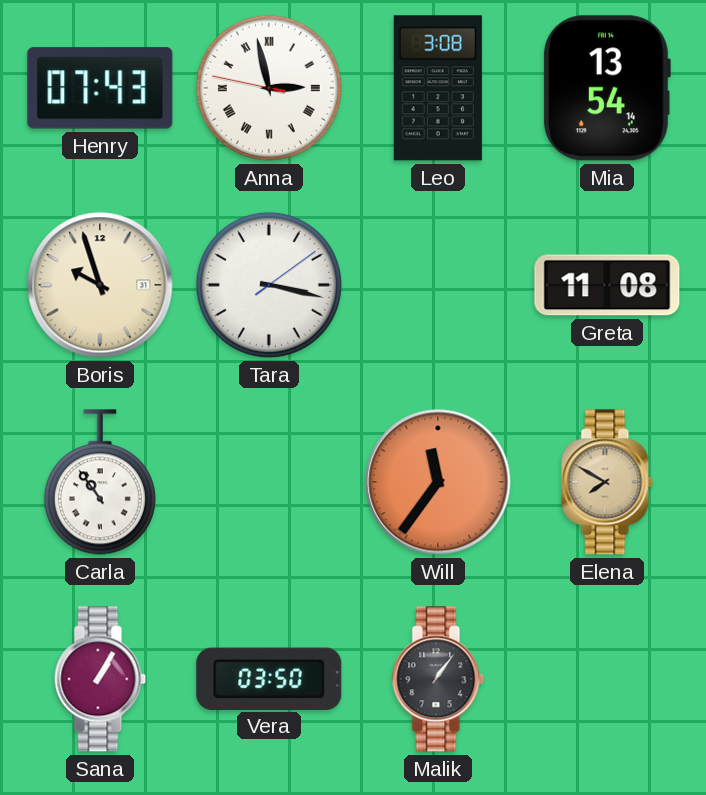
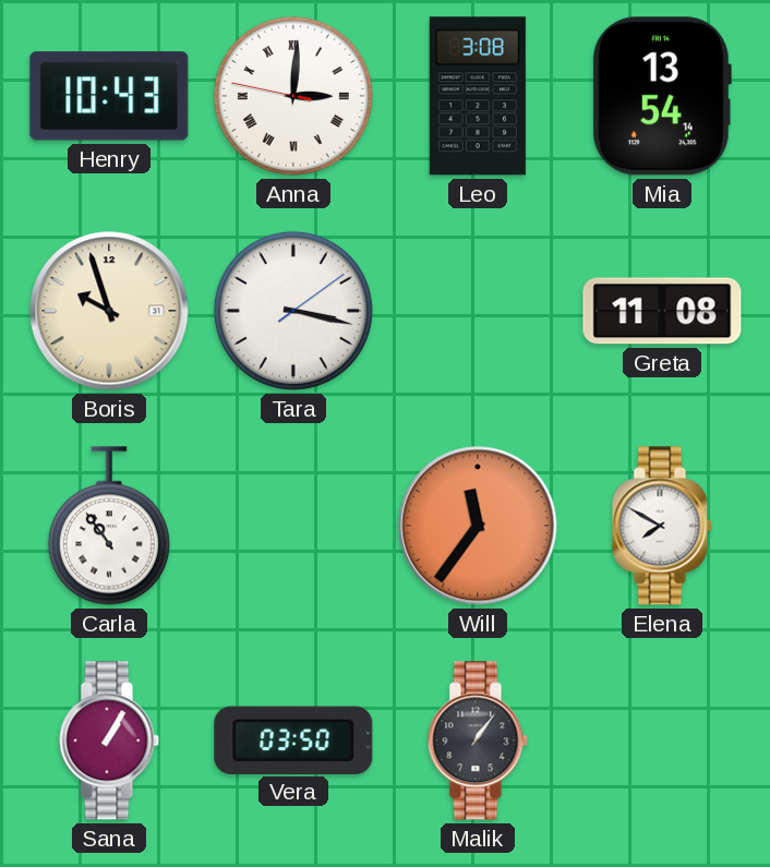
Henry: 07:43 -> 10:43
Anna: 2:57 -> 3:00
Elena dial: champagne -> white
